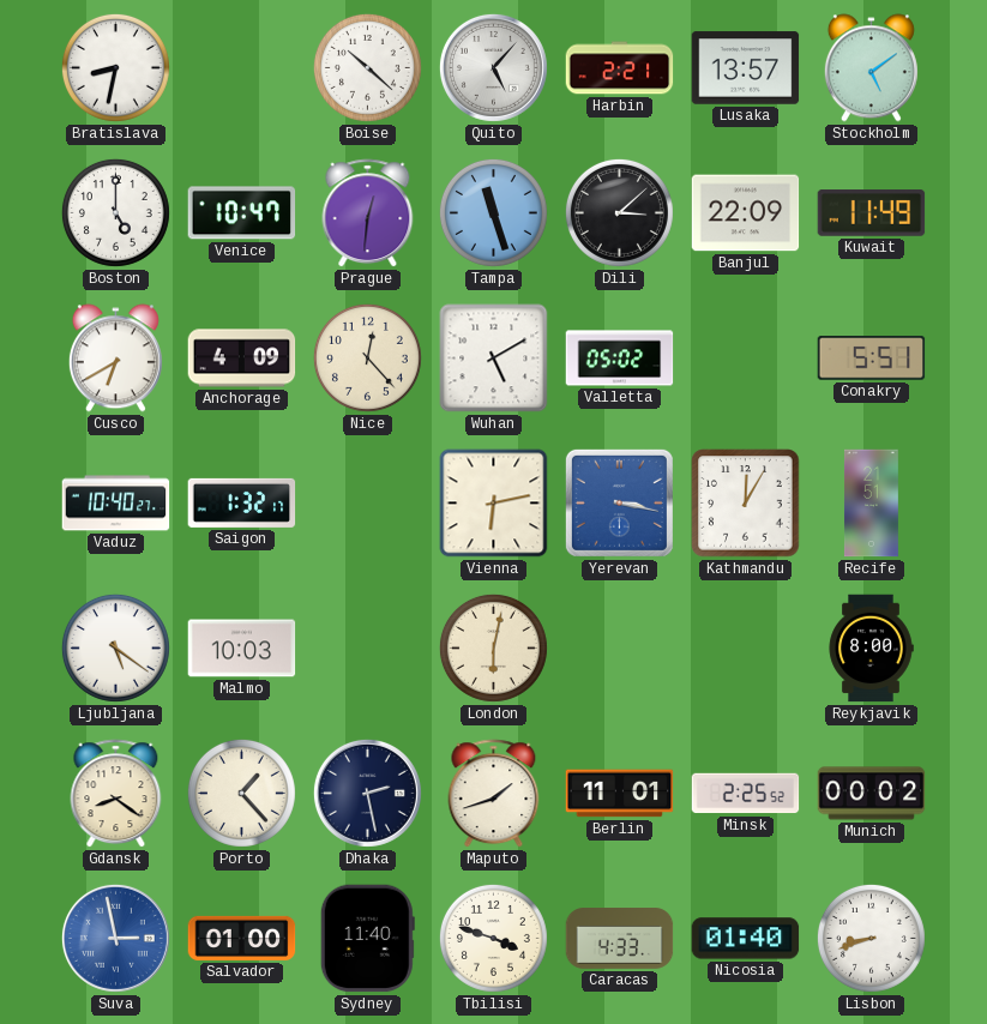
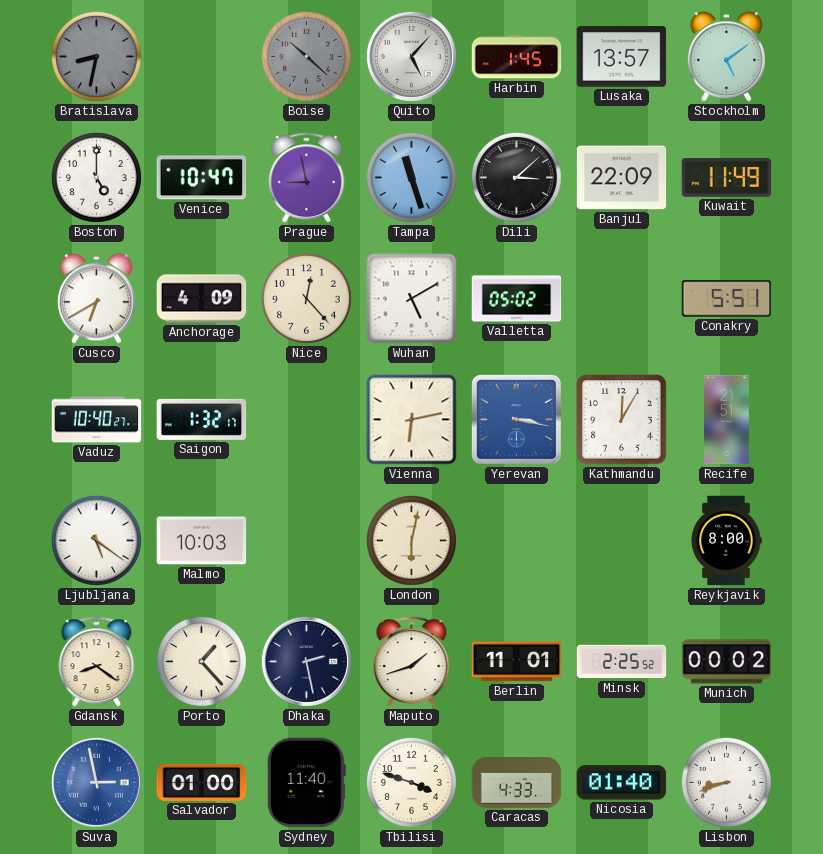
Bratislava dial: white -> grey
Boise dial: white -> grey
Harbin: 2:21 -> 1:45
Prague: 12:31 -> 8:58
